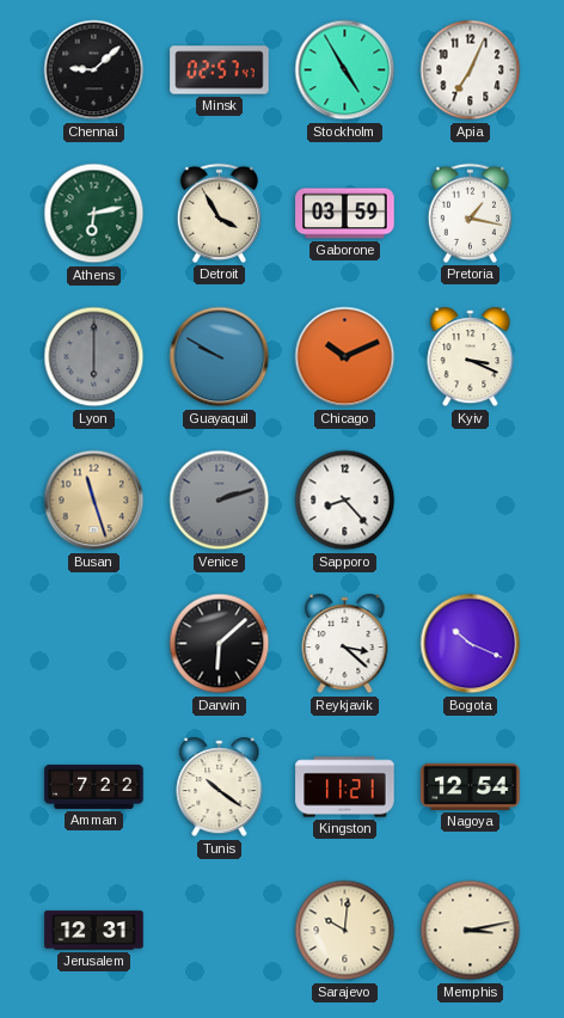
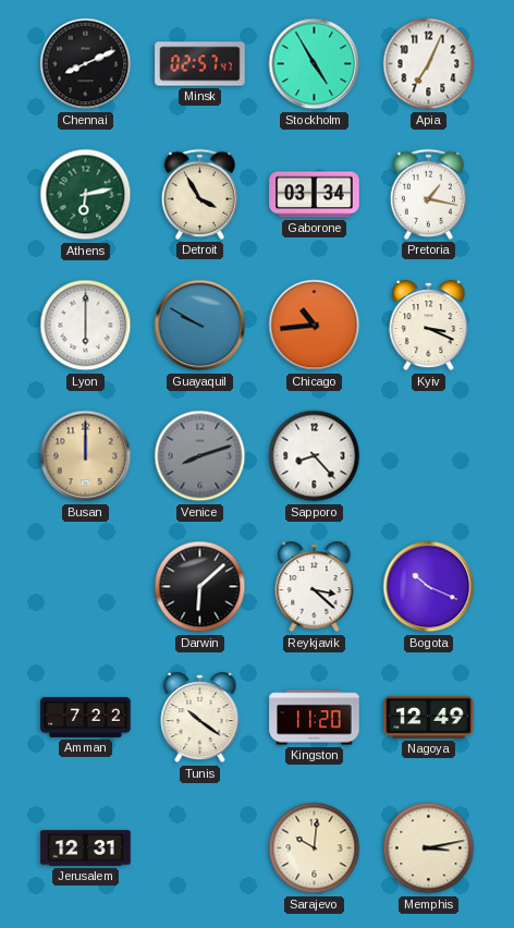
Chennai: 9:08 -> 8:11
Gaborone: 03:59 -> 03:34
Lyon dial: grey -> white
Chicago: 10:11 -> 10:44
Busan: 11:27 -> 12:00
Venice: 2:12 -> 8:12
Kingston: 11:21 -> 11:20
Nagoya: 12:54 -> 12:49
